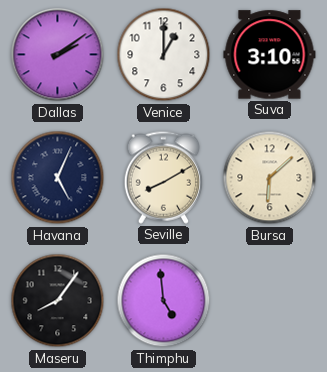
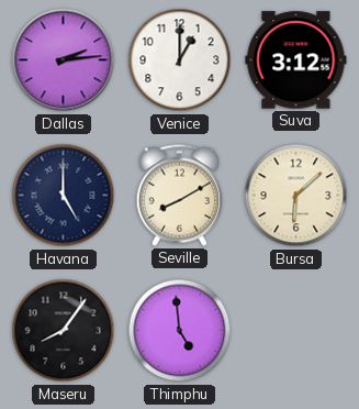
Dallas: 2:09 -> 2:14
Suva: 3:10 -> 3:12
Havana: 5:04 -> 5:00
